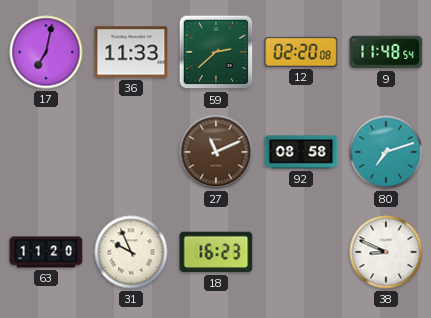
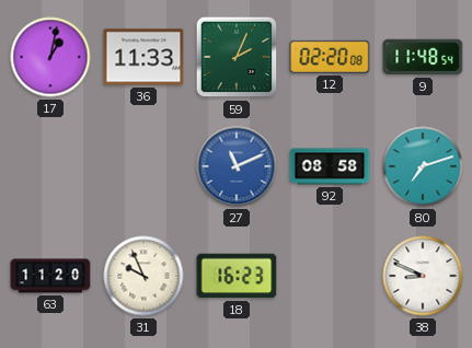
17: 7:02 -> 1:02
59: 2:38 -> 2:04
27 dial: brown -> blue
